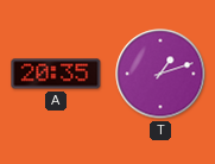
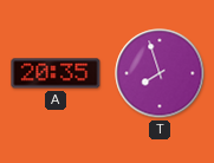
T: 1:12 -> 7:57
